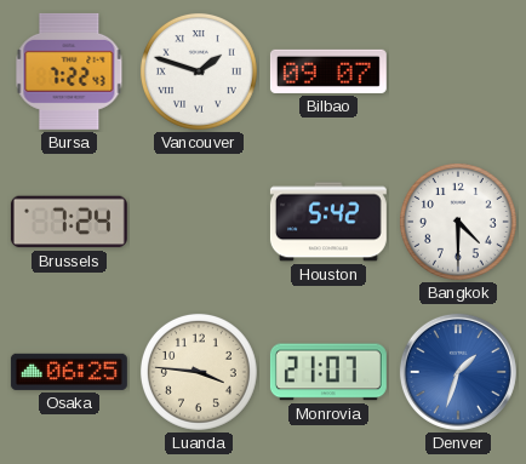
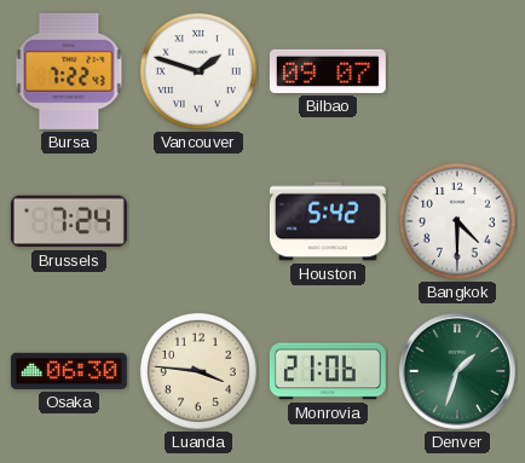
Osaka: 06:25 -> 06:30
Monrovia: 21:07 -> 21:06
Denver dial: blue -> green
